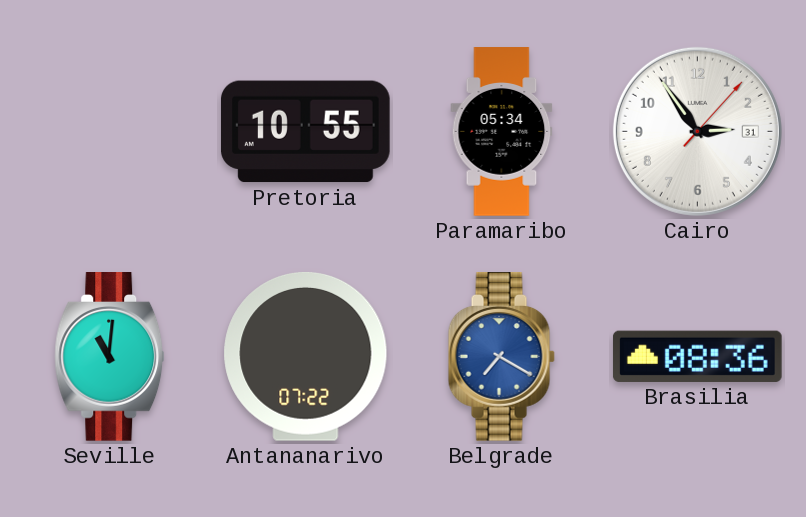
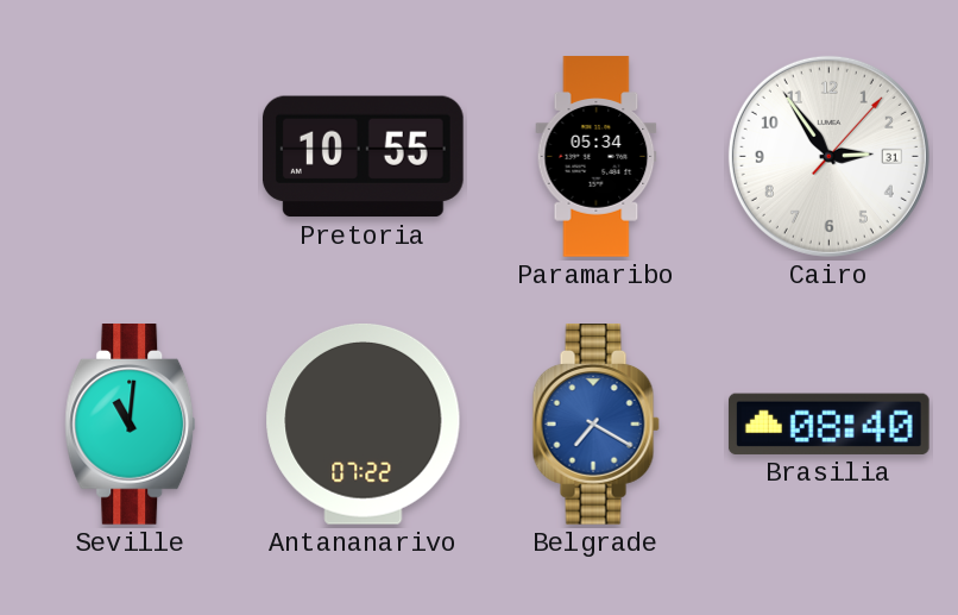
Brasilia: 08:36 -> 08:40
